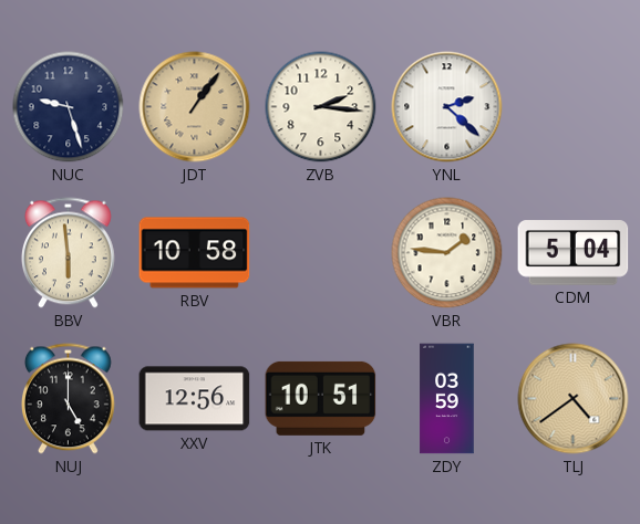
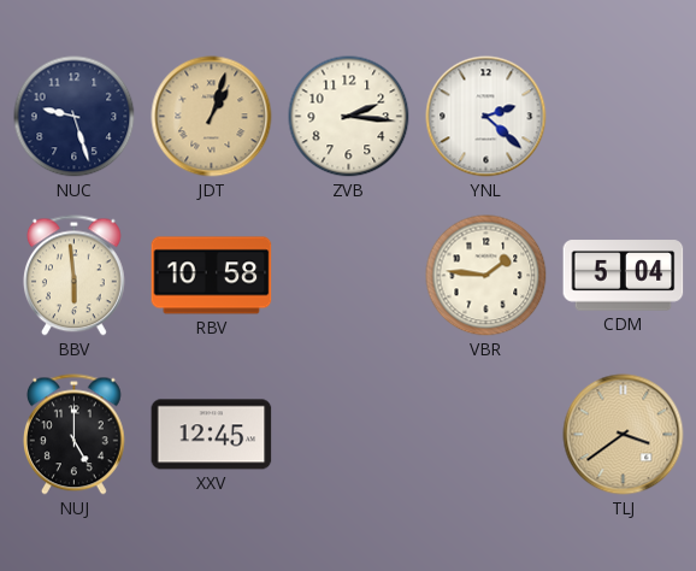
JDT: 1:06 -> 1:03
XXV: 12:56 -> 12:45
JTK: 10:51 -> none
ZDY: 03:59 -> none
TLJ: 4:39 -> 3:39
